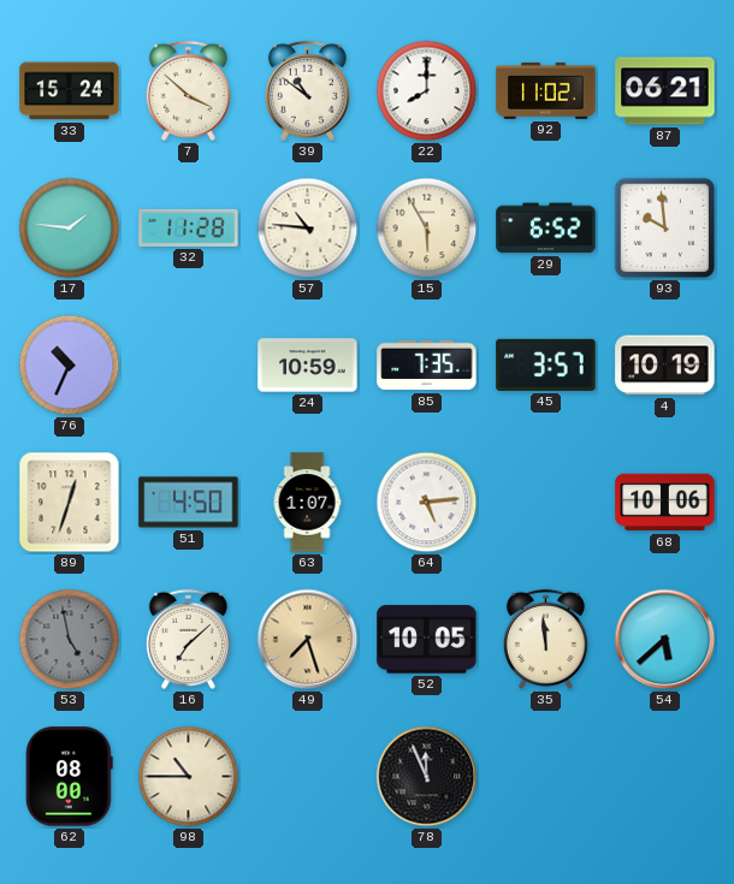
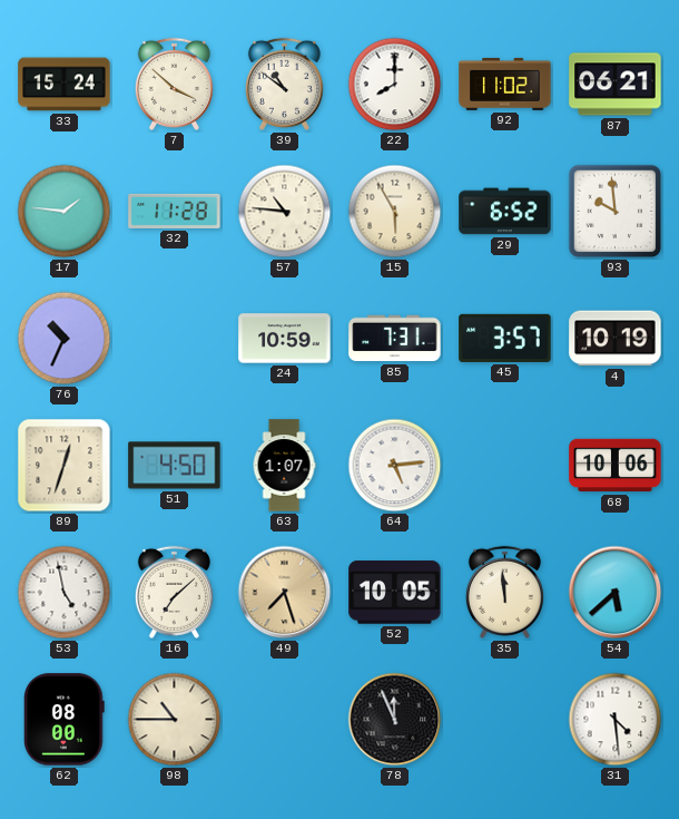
85: 7:35 -> 7:31
53 dial: grey -> white
31: none -> 4:29
